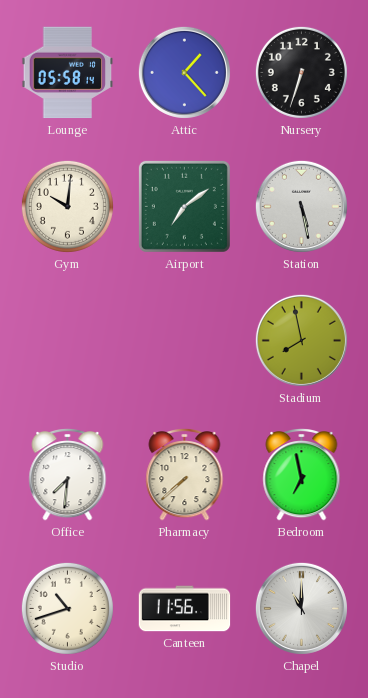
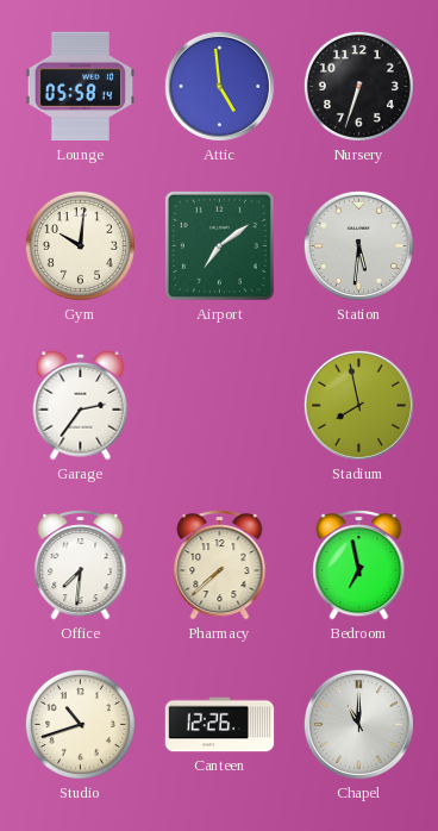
Attic: 1:23 -> 4:59
Station: 5:28 -> 5:31
Garage: none -> 2:36
Canteen: 11:56 -> 12:26
